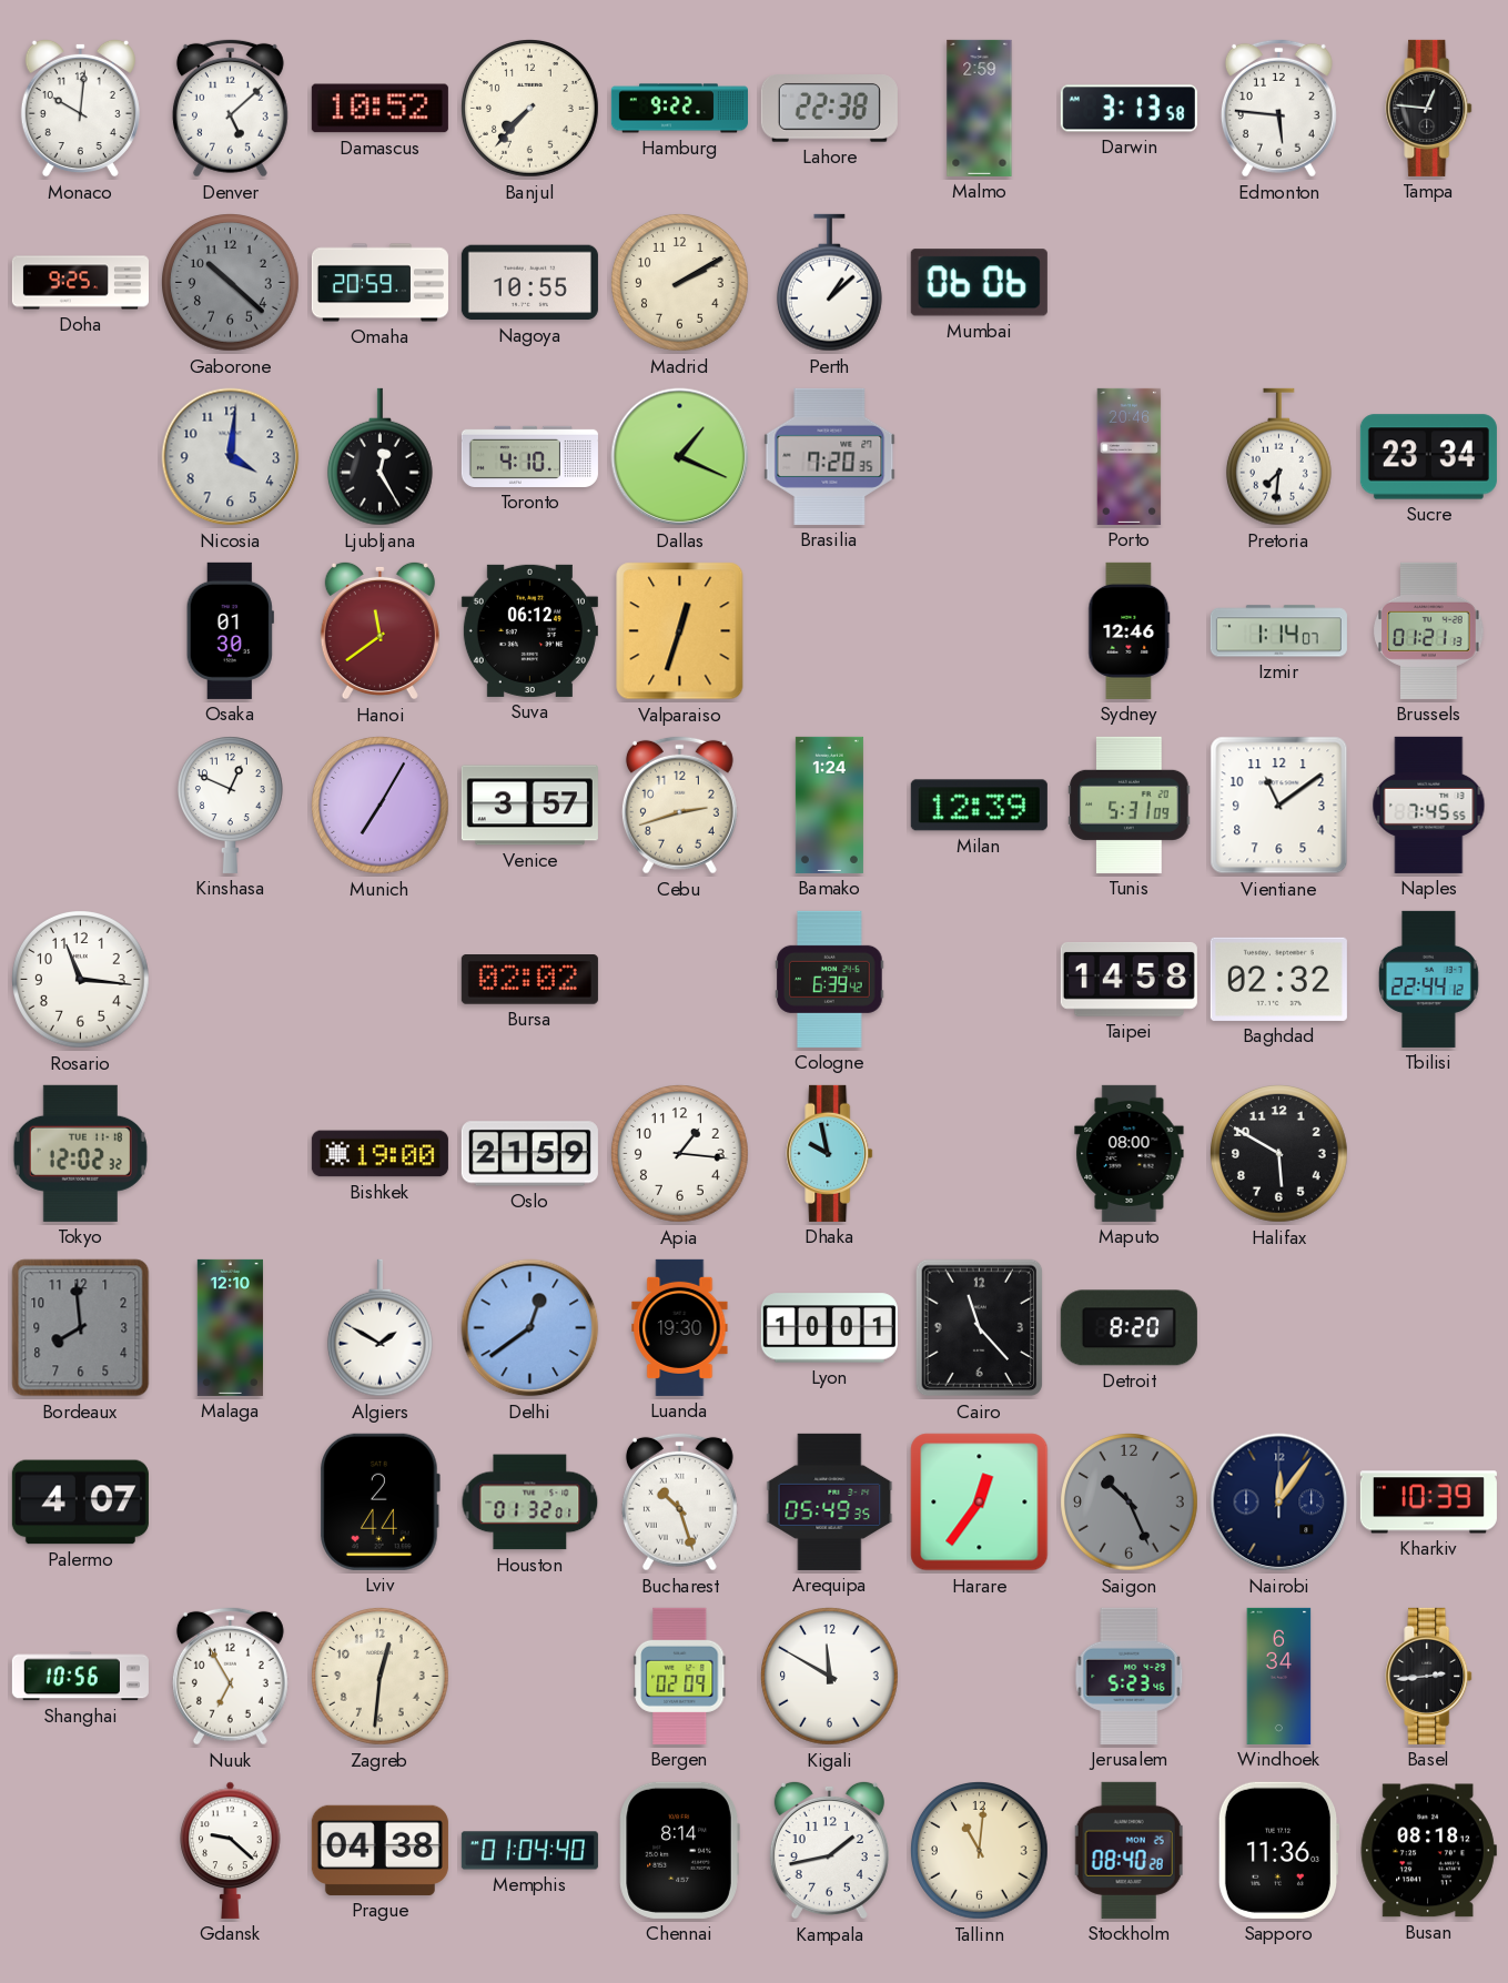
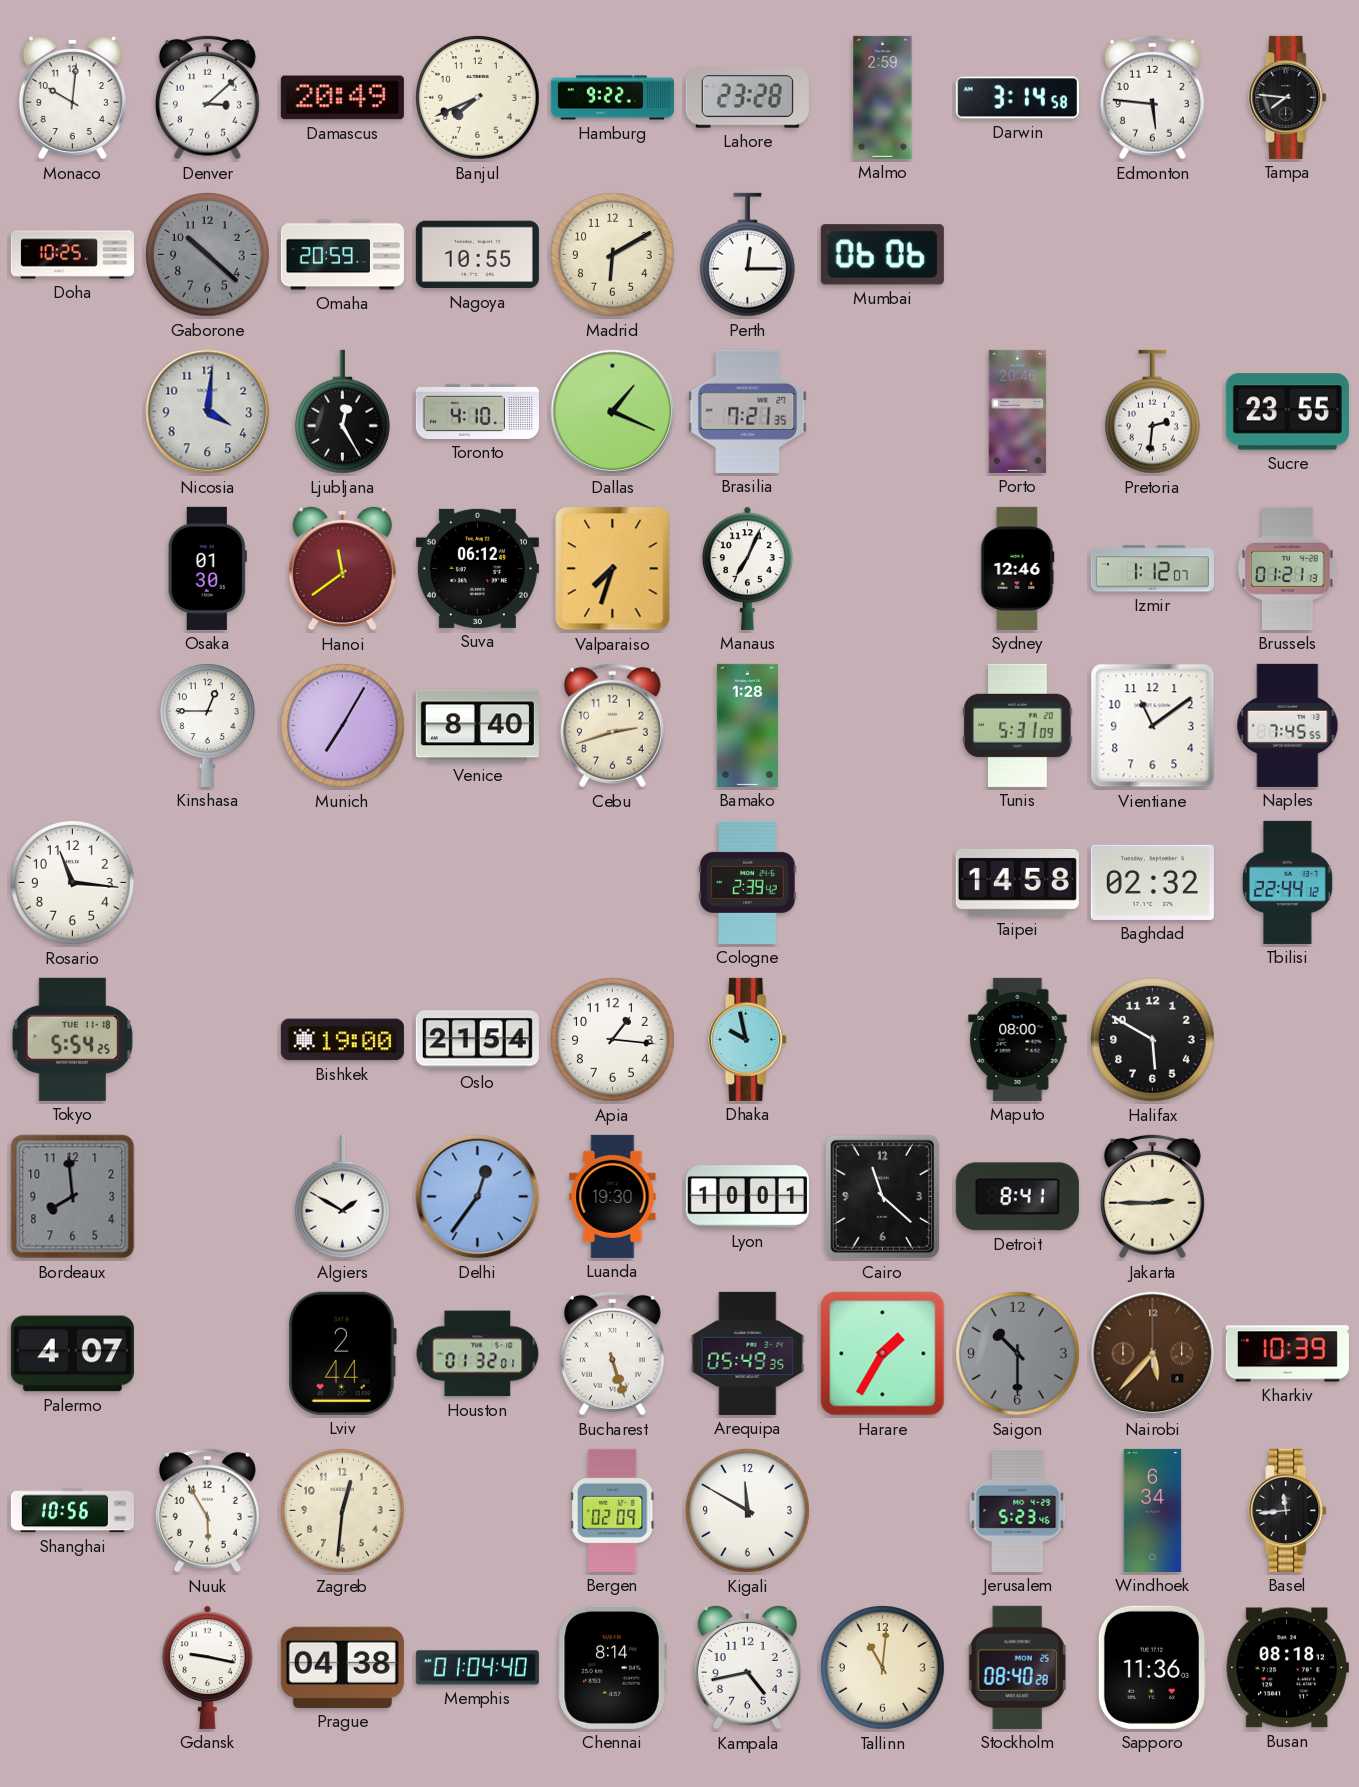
Denver: 5:08 -> 3:08
Damascus: 10:52 -> 20:49
Banjul: 7:37 -> 7:41
Lahore: 22:38 -> 23:28
Darwin: 3:13 -> 3:14
Tampa: 12:46 -> 7:46
Doha: 9:25 -> 10:25
Madrid: 2:10 -> 6:10
Perth: 1:08 -> 12:15
Brasilia: 7:20 -> 7:21
Pretoria: 7:31 -> 2:31
Sucre: 23:34 -> 23:55
Valparaiso: 12:33 -> 7:33
Manaus: none -> 7:04
Izmir: 1:14 -> 1:12
Kinshasa: 12:49 -> 12:45
Venice: 3:57 -> 8:40
Bamako: 1:24 -> 1:28
Milan: 12:39 -> none
Bursa: 02:02 -> none
Cologne: 6:39 -> 2:39
Tokyo: 12:02 -> 5:54
Oslo: 21:59 -> 21:54
Malaga: 12:10 -> none
Delhi: 12:39 -> 12:36
Cairo: 11:23 -> 11:22
Detroit: 8:20 -> 8:41
Jakarta: none -> 2:45
Bucharest: 10:27 -> 5:27
Harare: 12:36 -> 1:35
Saigon: 10:26 -> 10:30
Nairobi: 12:06 -> 5:37
Nairobi dial: navy -> brown
Nuuk: 6:55 -> 5:55
Basel: 2:44 -> 11:44
Gdansk: 9:22 -> 9:17
Kampala: 1:43 -> 4:43
